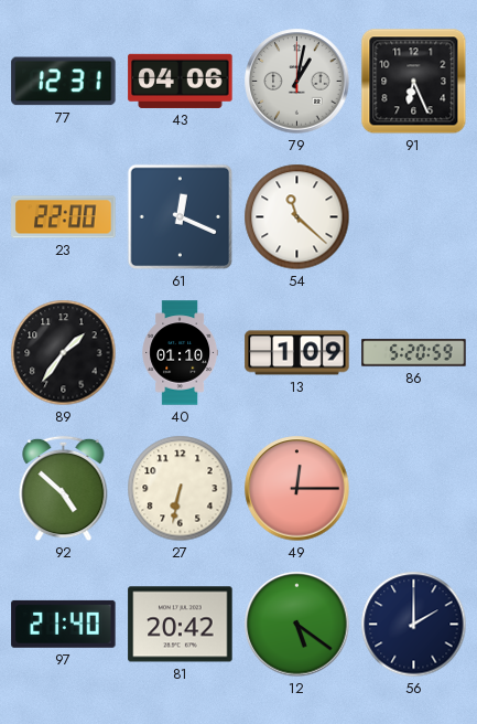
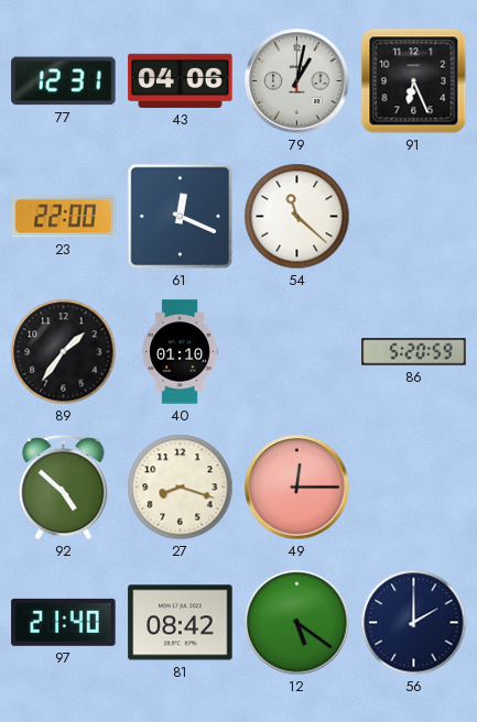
13: 1:09 -> none
27: 6:32 -> 8:18
81: 20:42 -> 08:42
